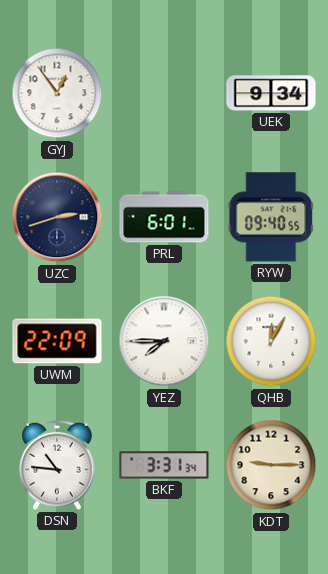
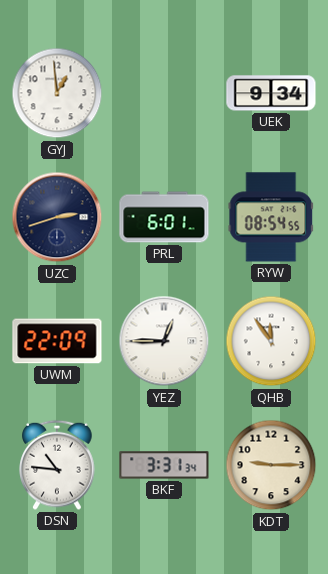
GYJ: 12:54 -> 12:59
RYW: 09:40 -> 08:54
YEZ: 7:45 -> 12:45
QHB: 12:05 -> 11:54
